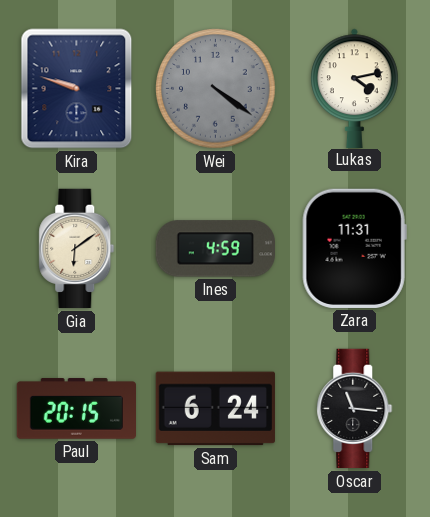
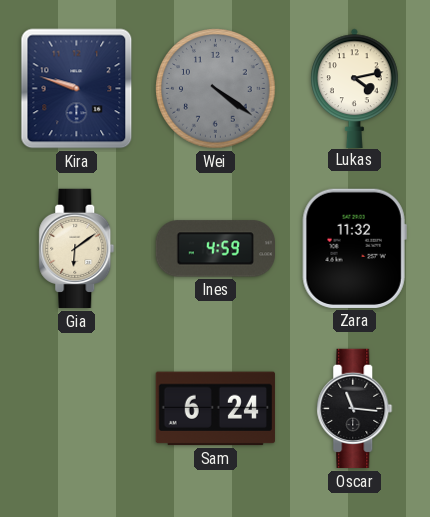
Zara: 11:31 -> 11:32
Paul: 20:15 -> none
